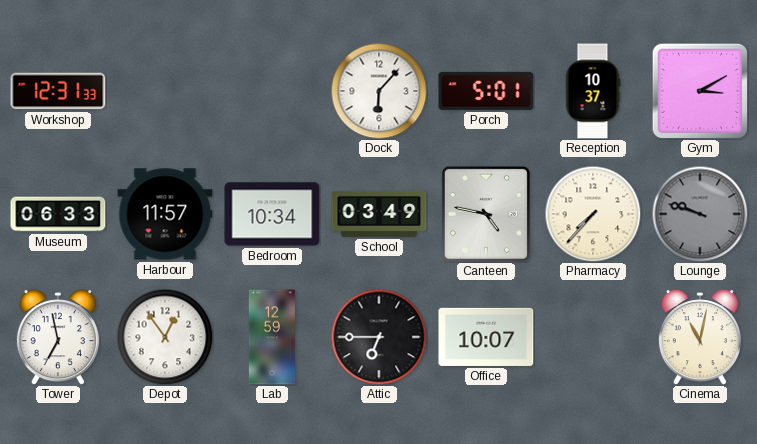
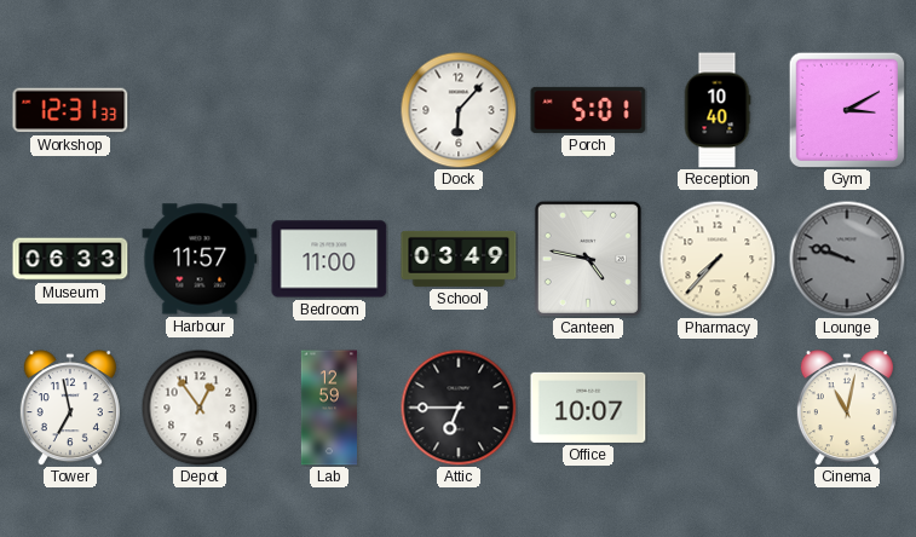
Reception: 10:37 -> 10:40
Bedroom: 10:34 -> 11:00
